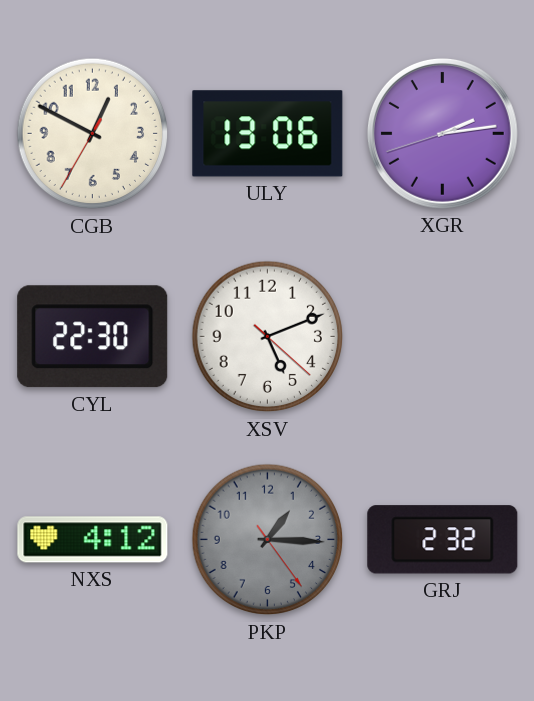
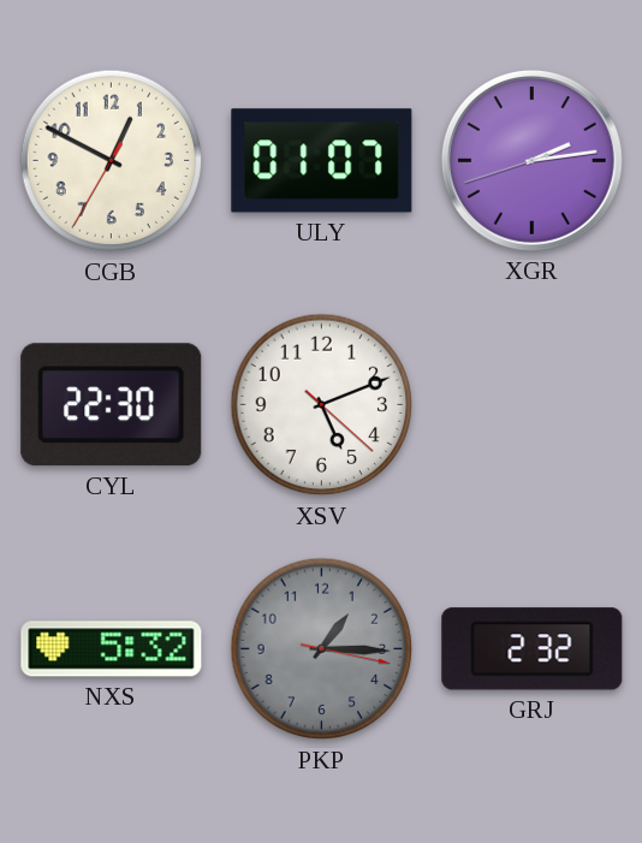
ULY: 13:06 -> 01:07
NXS: 4:12 -> 5:32
PKP: 1:15:24 -> 1:15:17
